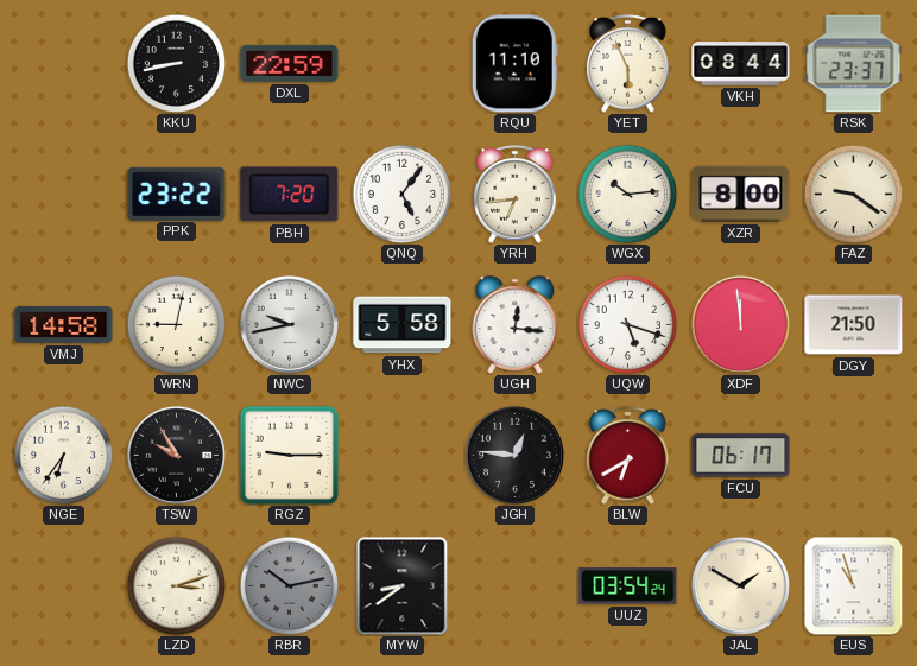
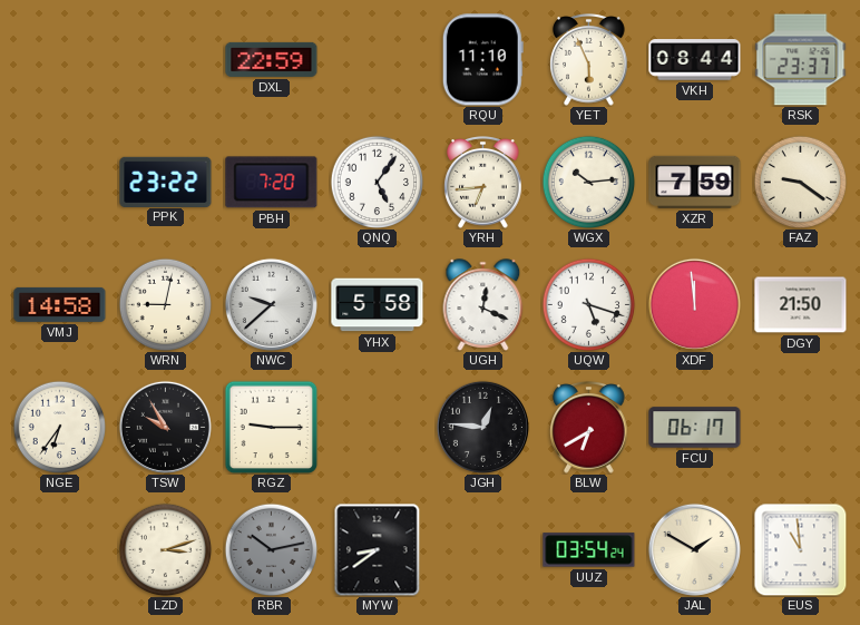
KKU: 8:43 -> none
XZR: 8:00 -> 7:59
NWC: 9:43 -> 9:38
UGH: 12:16 -> 12:19
EUS: 10:57 -> 10:59
